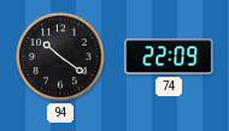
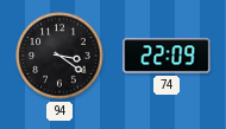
94: 10:21 -> 3:21
